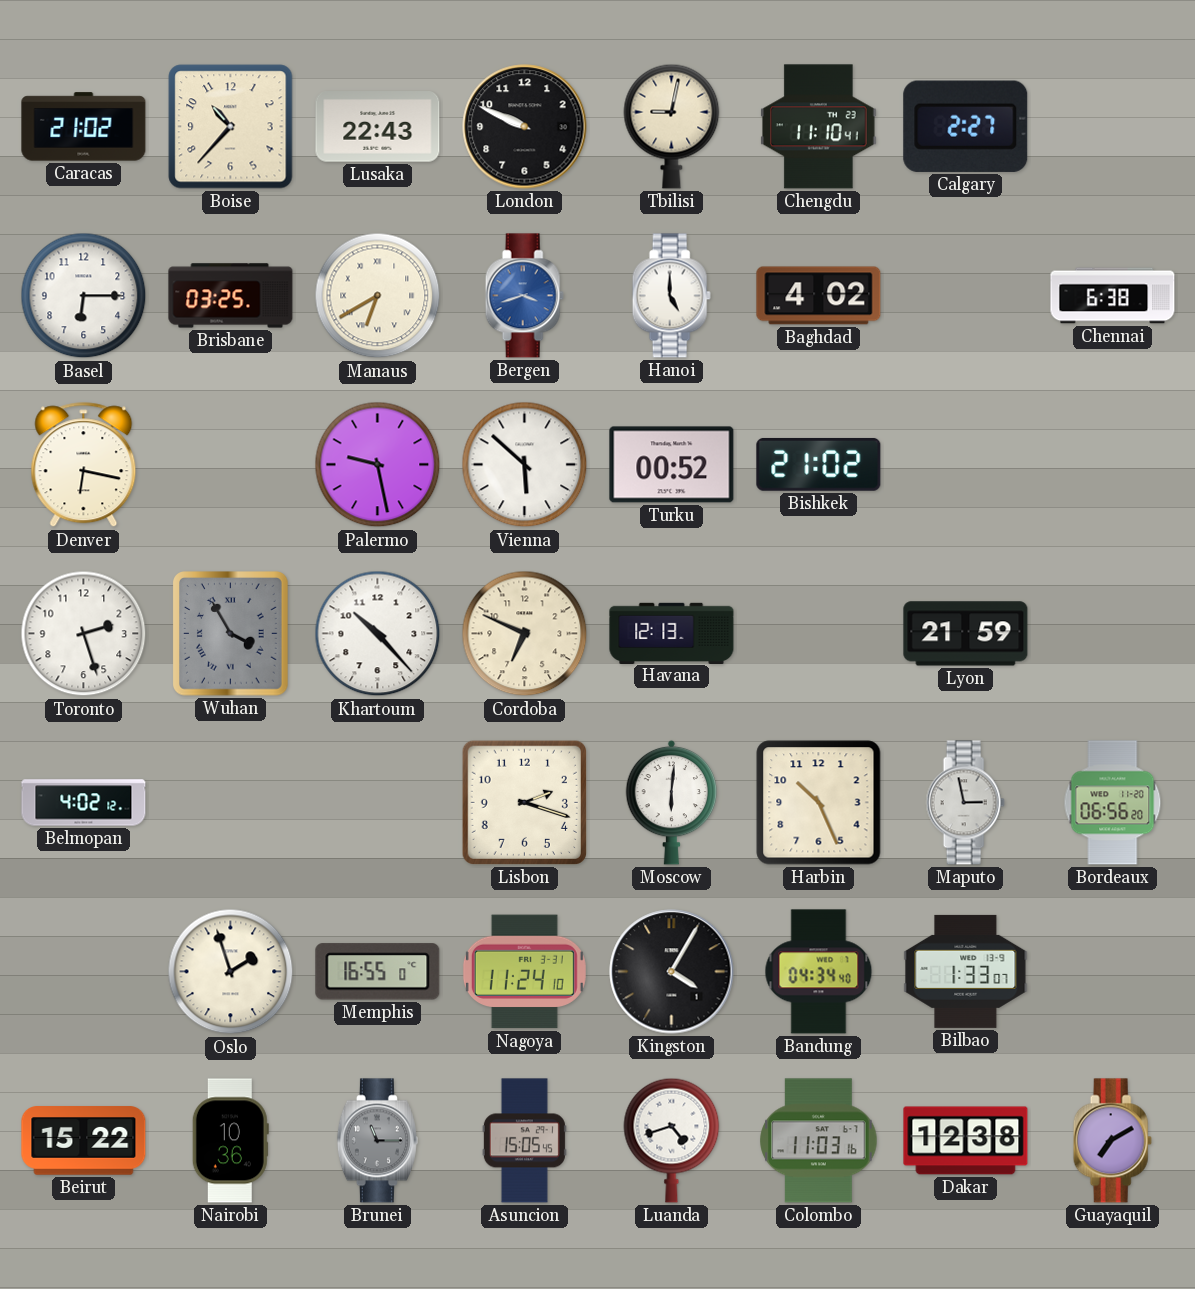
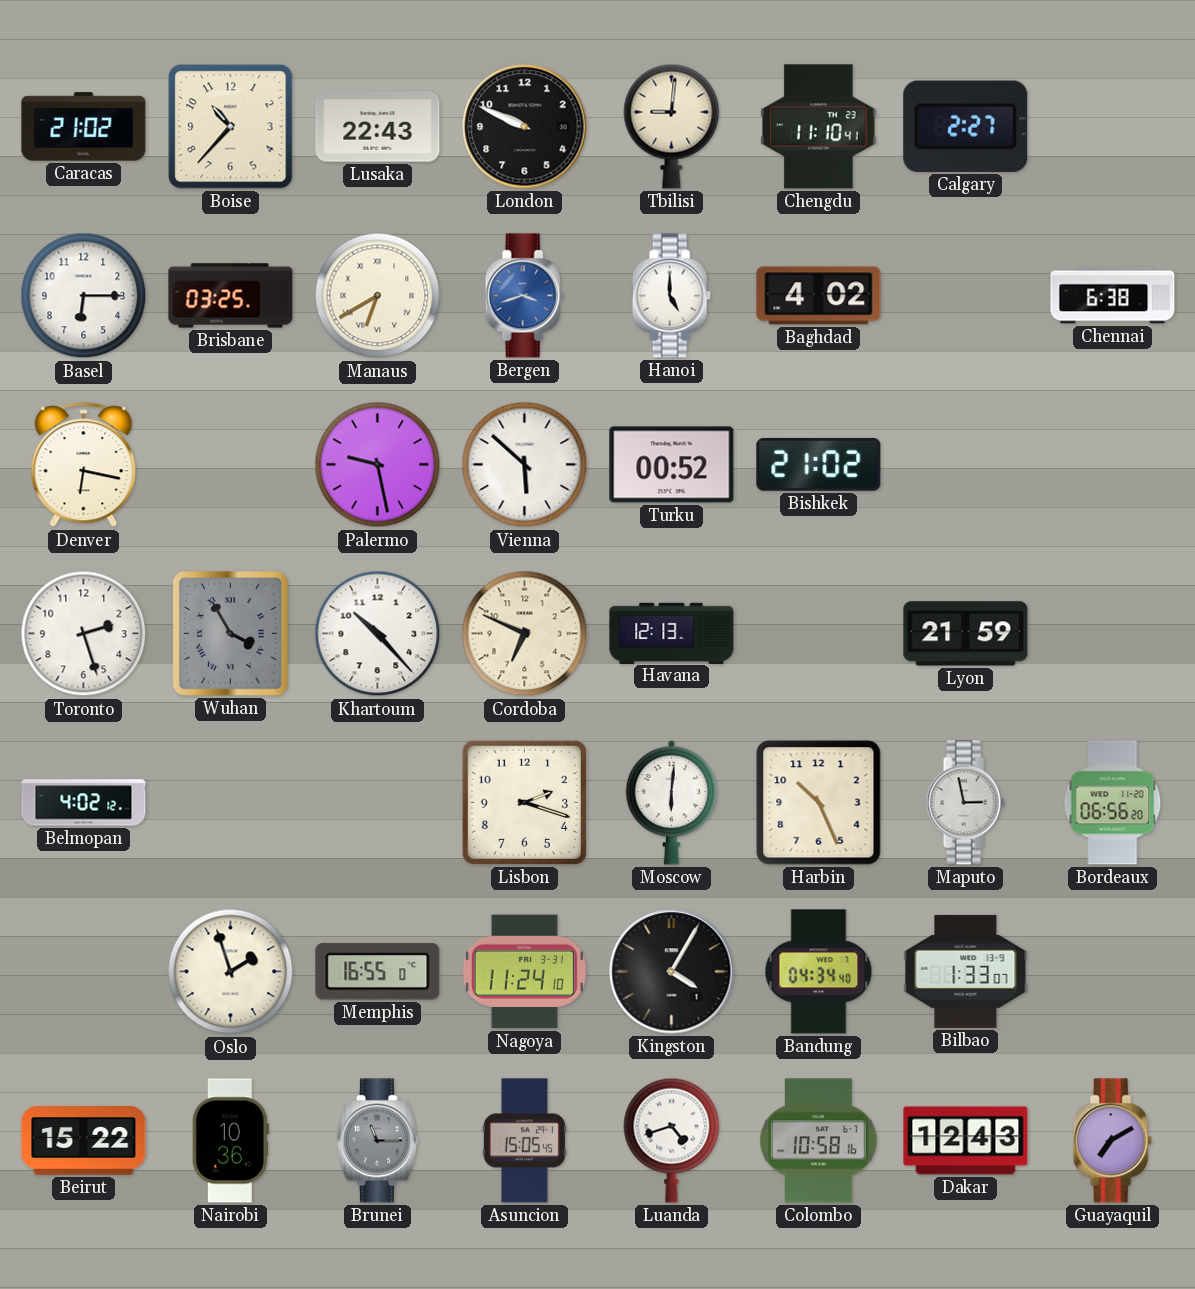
Tbilisi: 9:02 -> 9:01
Colombo: 11:03 -> 10:58
Dakar: 12:38 -> 12:43
